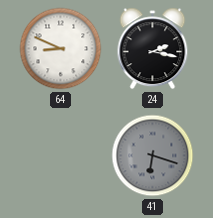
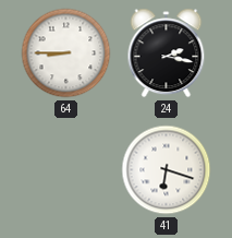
64: 8:49 -> 8:45
41 dial: grey -> white
